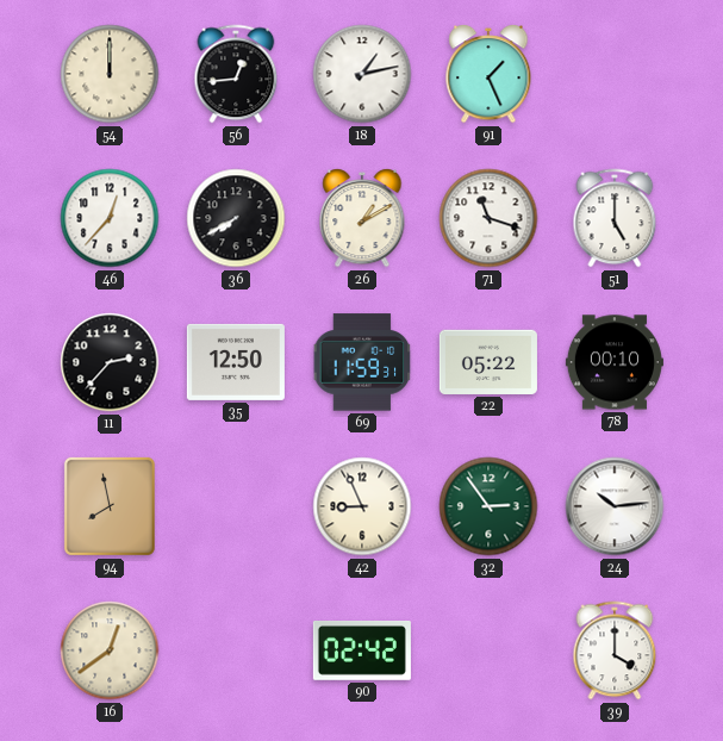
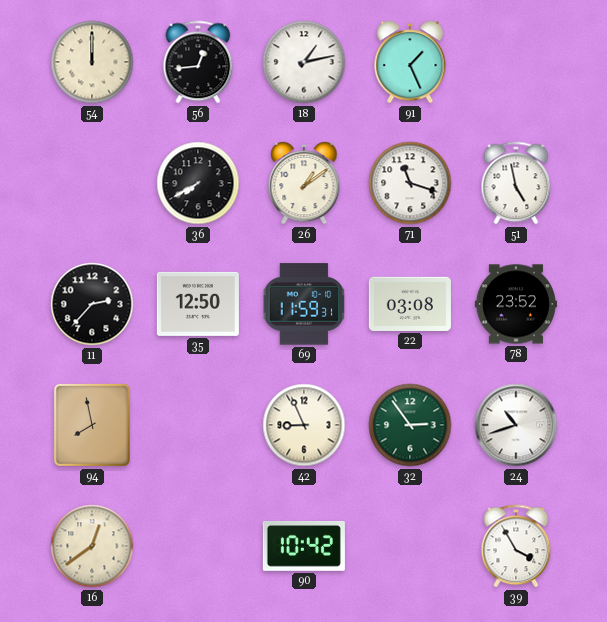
46: 12:37 -> none
26: 1:10 -> 1:09
51: 5:00 -> 4:58
22: 05:22 -> 03:08
78: 00:10 -> 23:52
24: 10:14 -> 10:42
90: 02:42 -> 10:42
39: 4:00 -> 3:55
